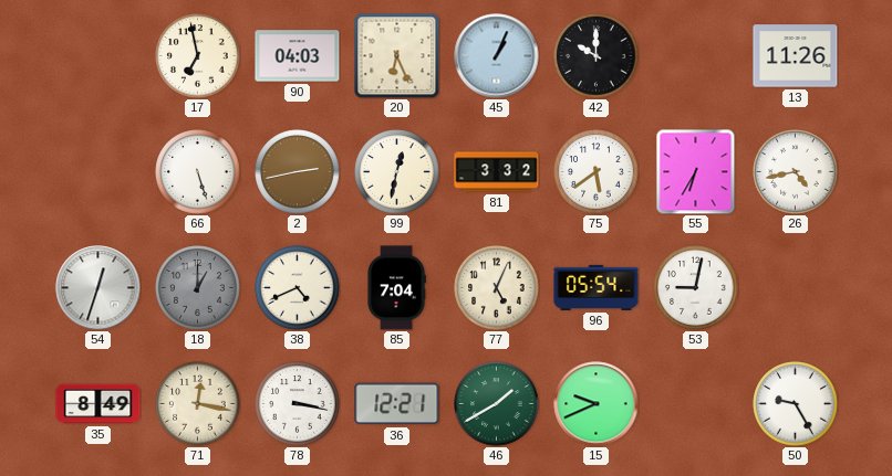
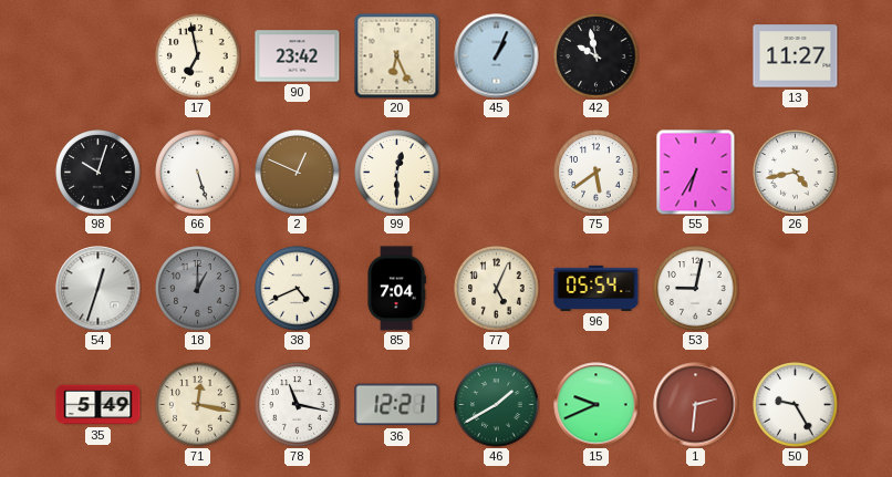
90: 04:03 -> 23:42
42: 10:00 -> 9:58
13: 11:26 -> 11:27
98: none -> 10:03
2: 2:43 -> 12:49
99: 12:32 -> 12:30
81: 3:32 -> none
35: 8:49 -> 5:49
78: 3:17 -> 11:17
1: none -> 2:31
